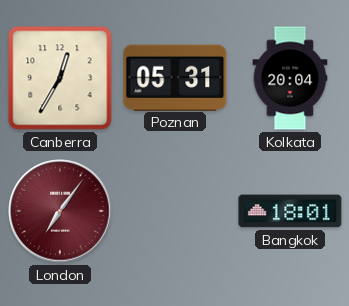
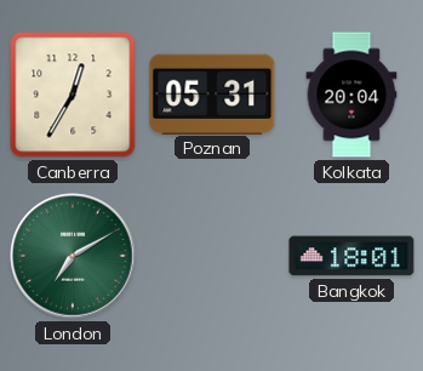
London: 7:06 -> 7:10
London dial: burgundy -> green
